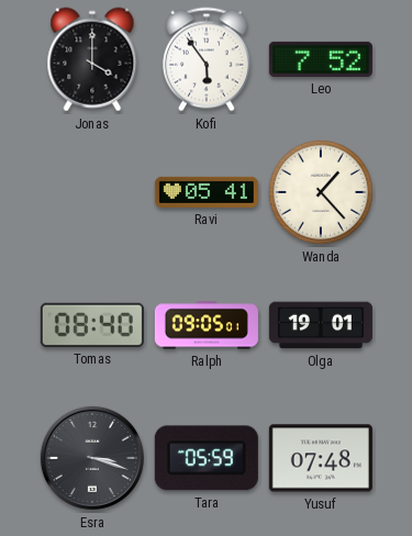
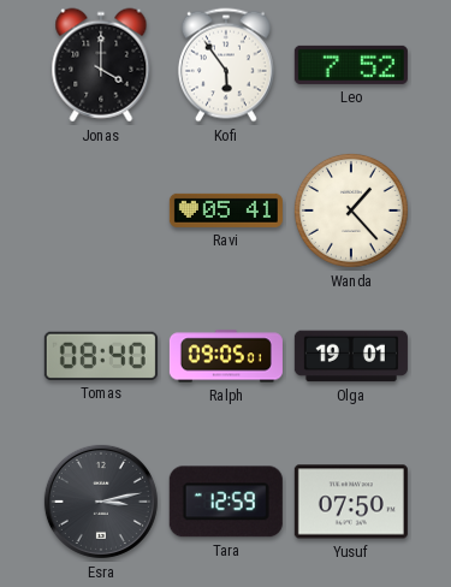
Esra: 3:18 -> 3:13
Tara: 05:59 -> 12:59
Yusuf: 07:48 -> 07:50
